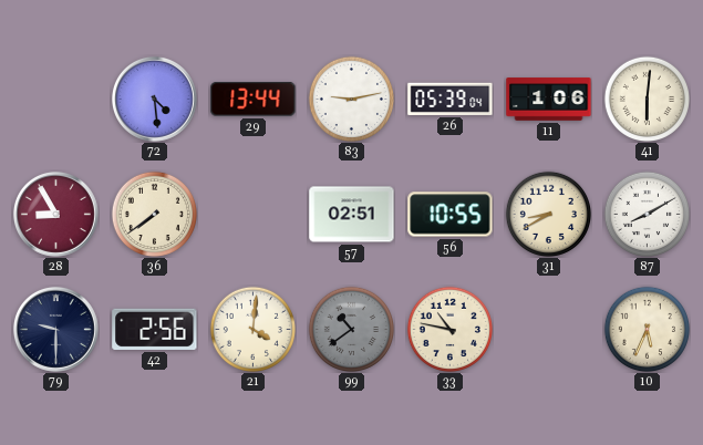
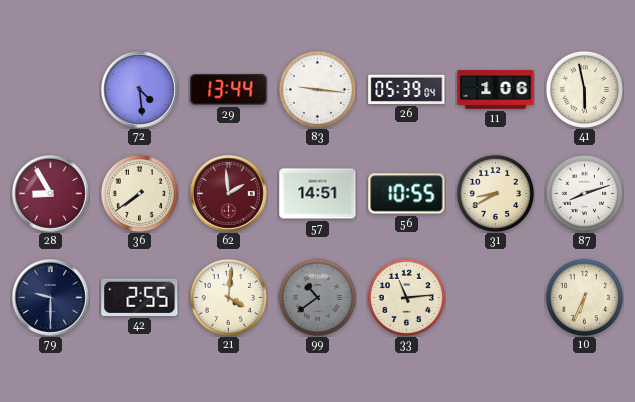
83: 9:13 -> 9:16
41: 6:01 -> 5:58
62: none -> 1:59
57: 02:51 -> 14:51
87: 8:10 -> 8:12
42: 2:56 -> 2:55
33: 10:47 -> 11:14
10: 5:34 -> 6:34
